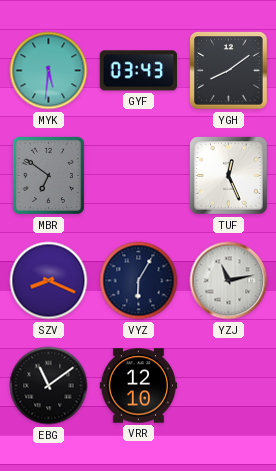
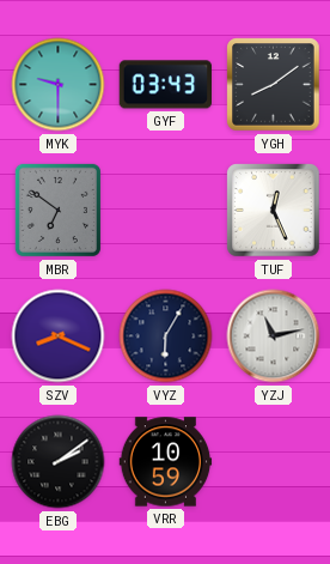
MYK: 5:31 -> 9:30
EBG: 11:09 -> 2:09
VRR: 12:10 -> 10:59
